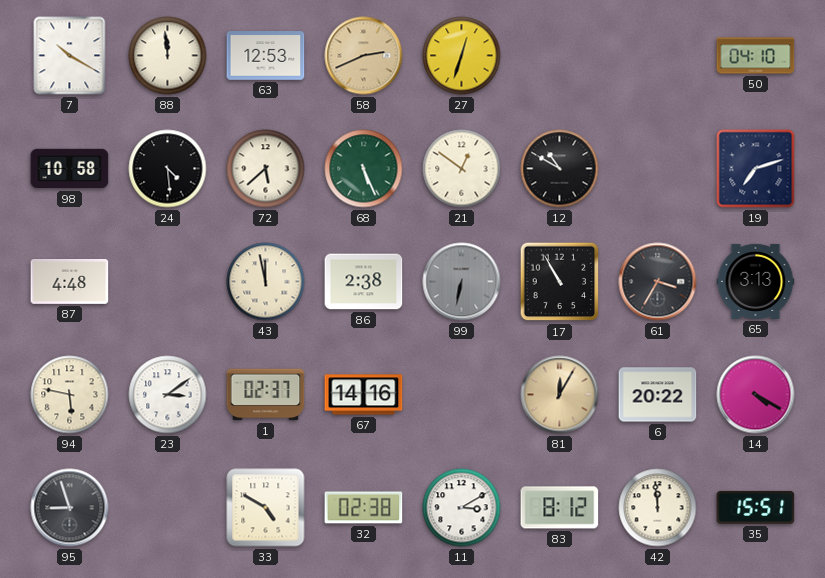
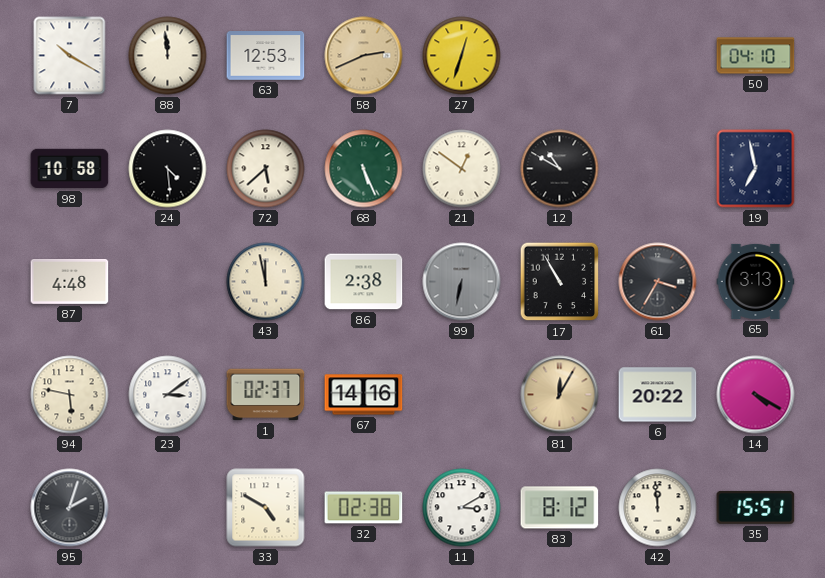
19: 7:12 -> 6:58
95: 8:57 -> 2:03
